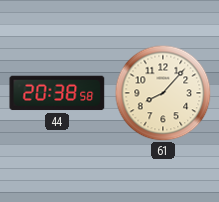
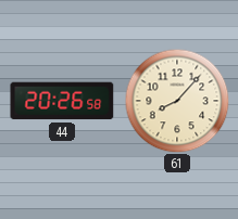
44: 20:38 -> 20:26
